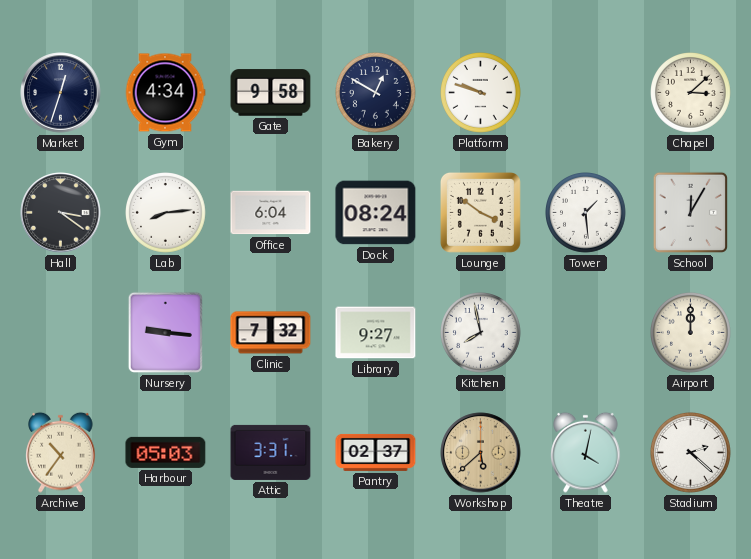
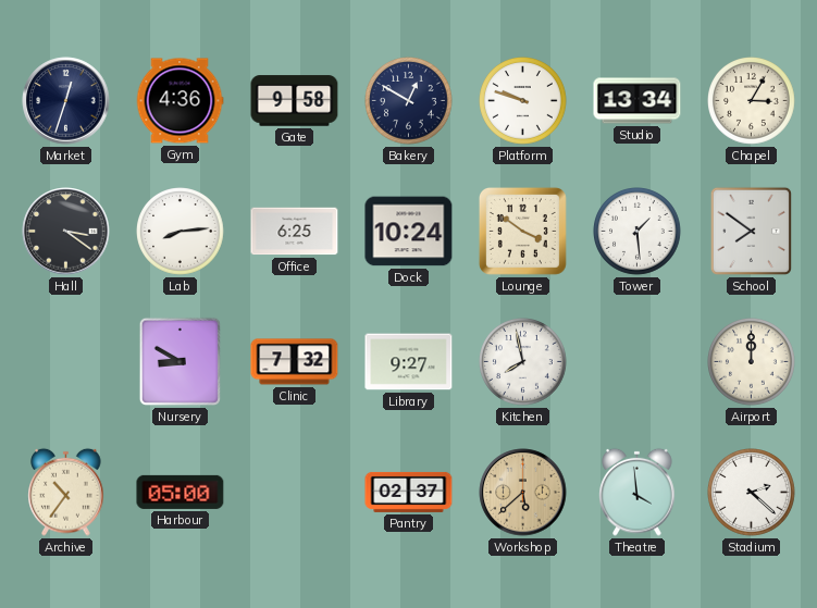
Gym: 4:34 -> 4:36
Studio: none -> 13:34
Chapel: 3:08 -> 3:05
Office: 6:04 -> 6:25
Dock: 08:24 -> 10:24
School: 12:05 -> 7:51
Nursery: 9:16 -> 8:50
Harbour: 05:03 -> 05:00
Attic: 3:31 -> none
Theatre: 4:02 -> 3:59
